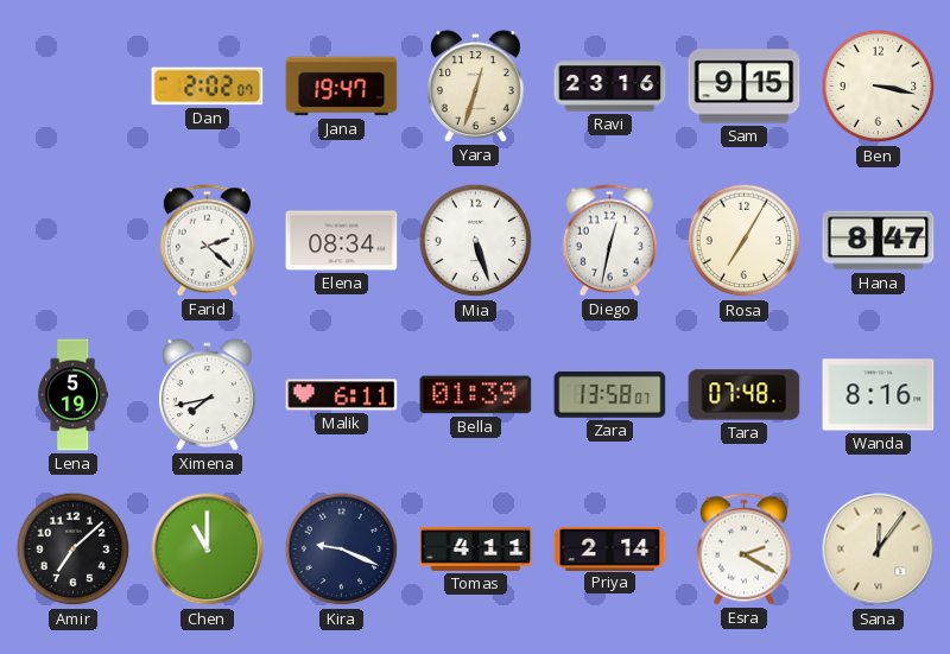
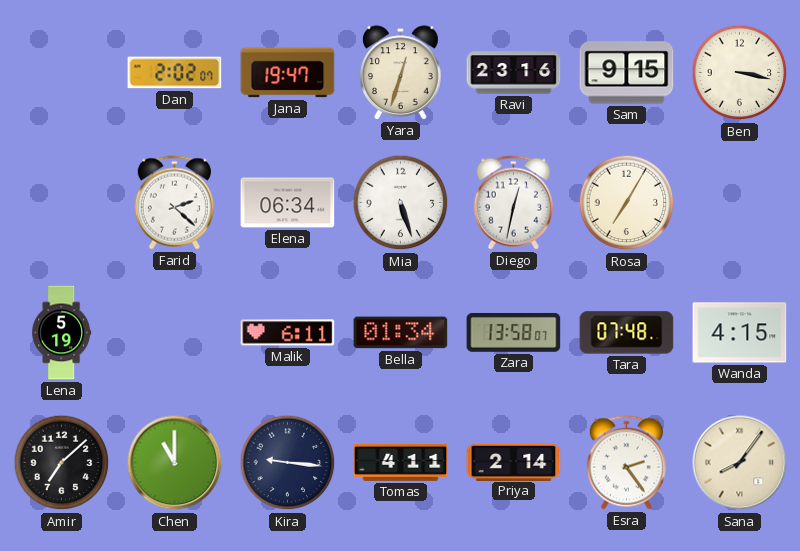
Elena: 08:34 -> 06:34
Hana: 8:47 -> none
Ximena: 7:43 -> none
Bella: 01:39 -> 01:34
Wanda: 8:16 -> 4:15
Kira: 9:19 -> 9:16
Esra: 2:20 -> 2:24
Sana: 12:06 -> 8:06
